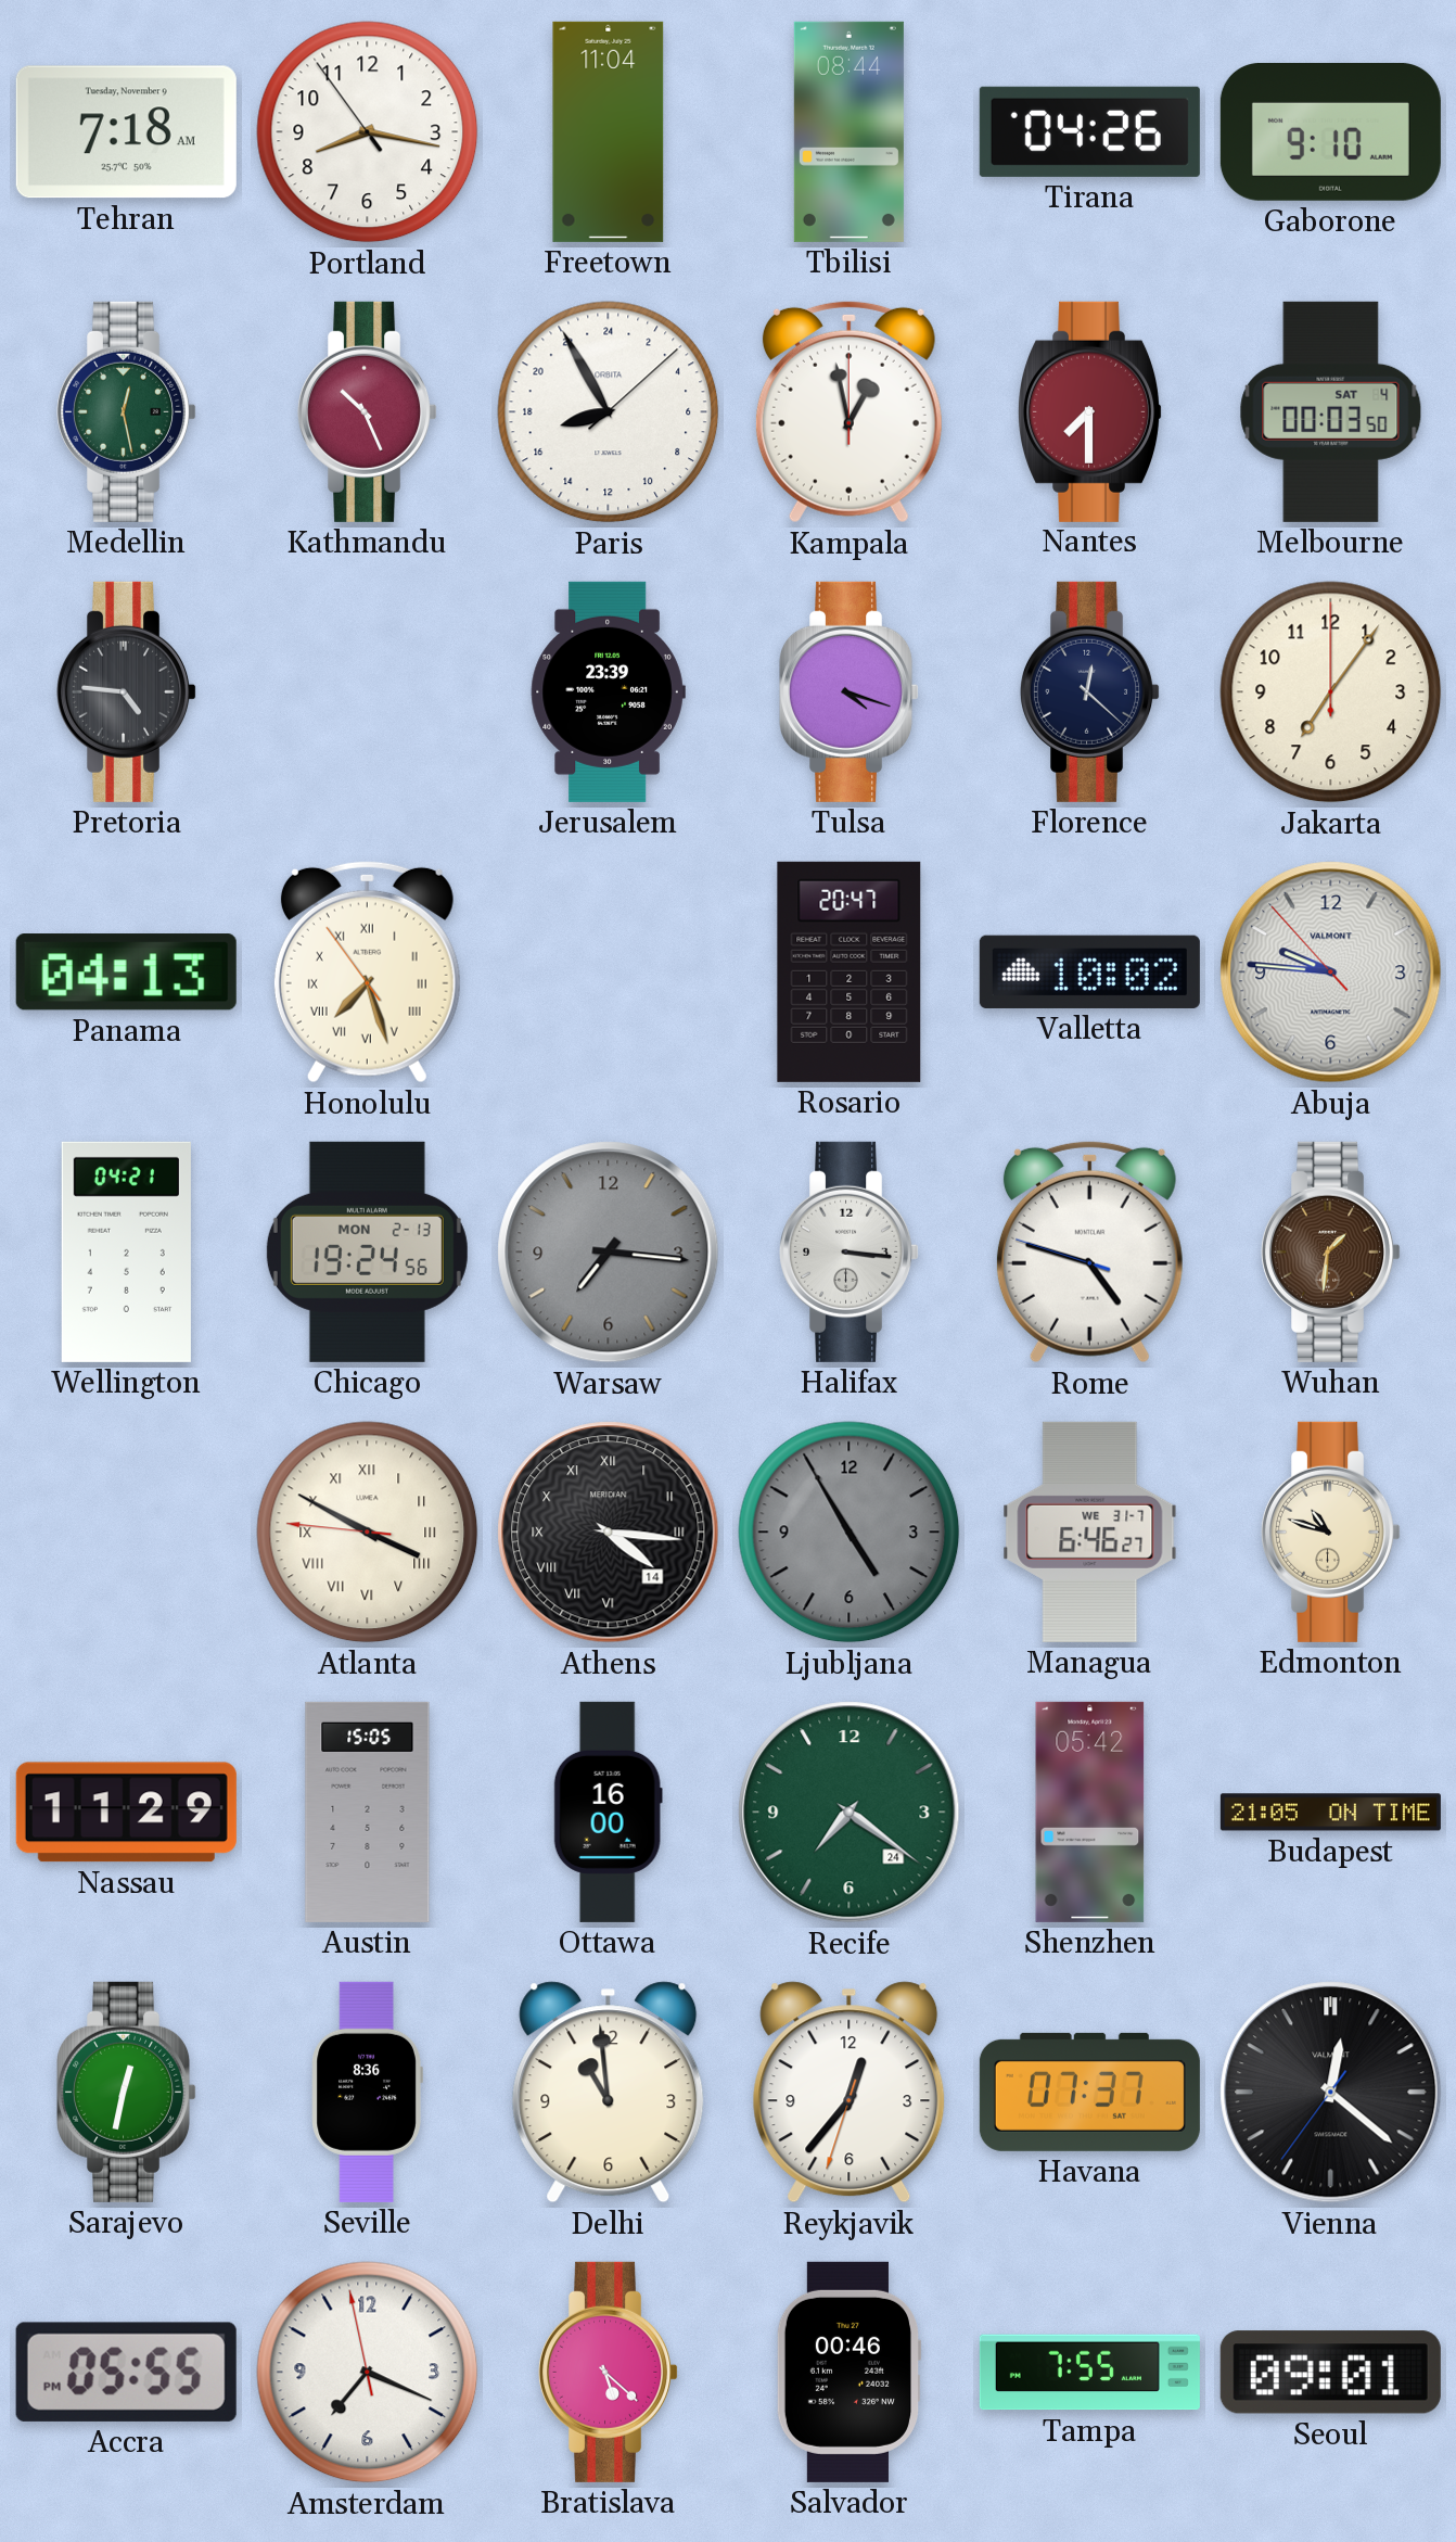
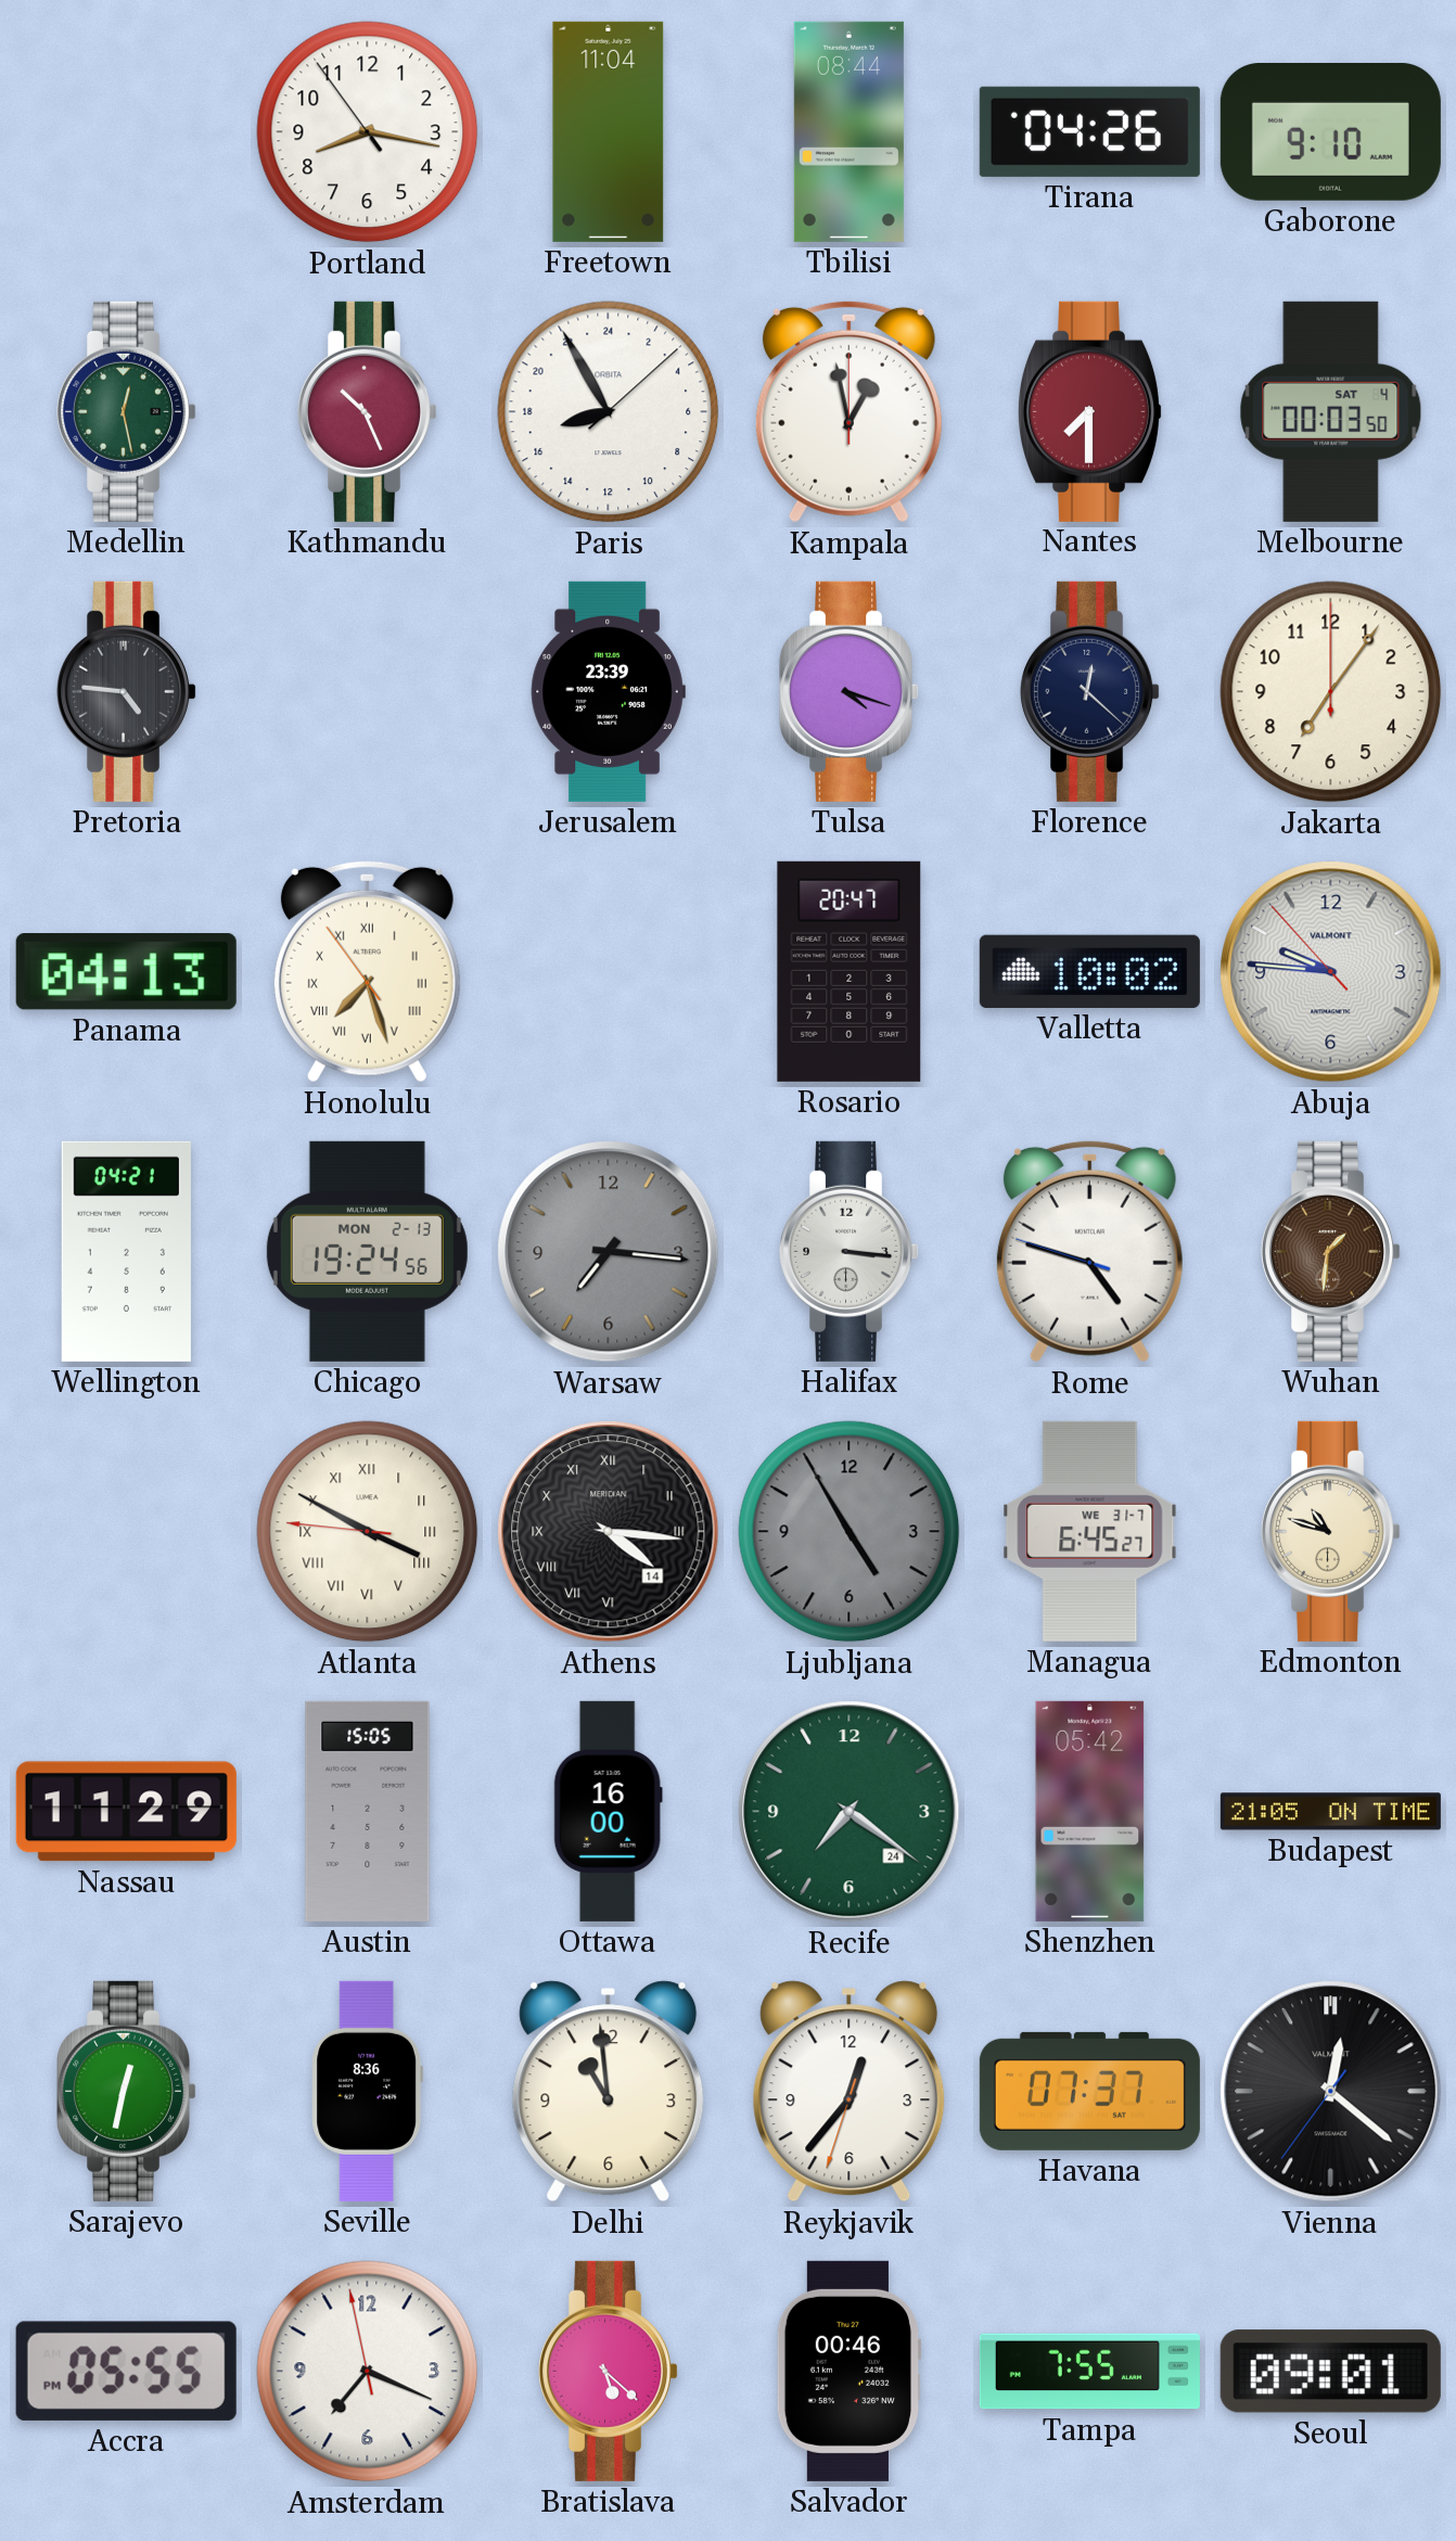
Tehran: 7:18 -> none
Managua: 6:46 -> 6:45
